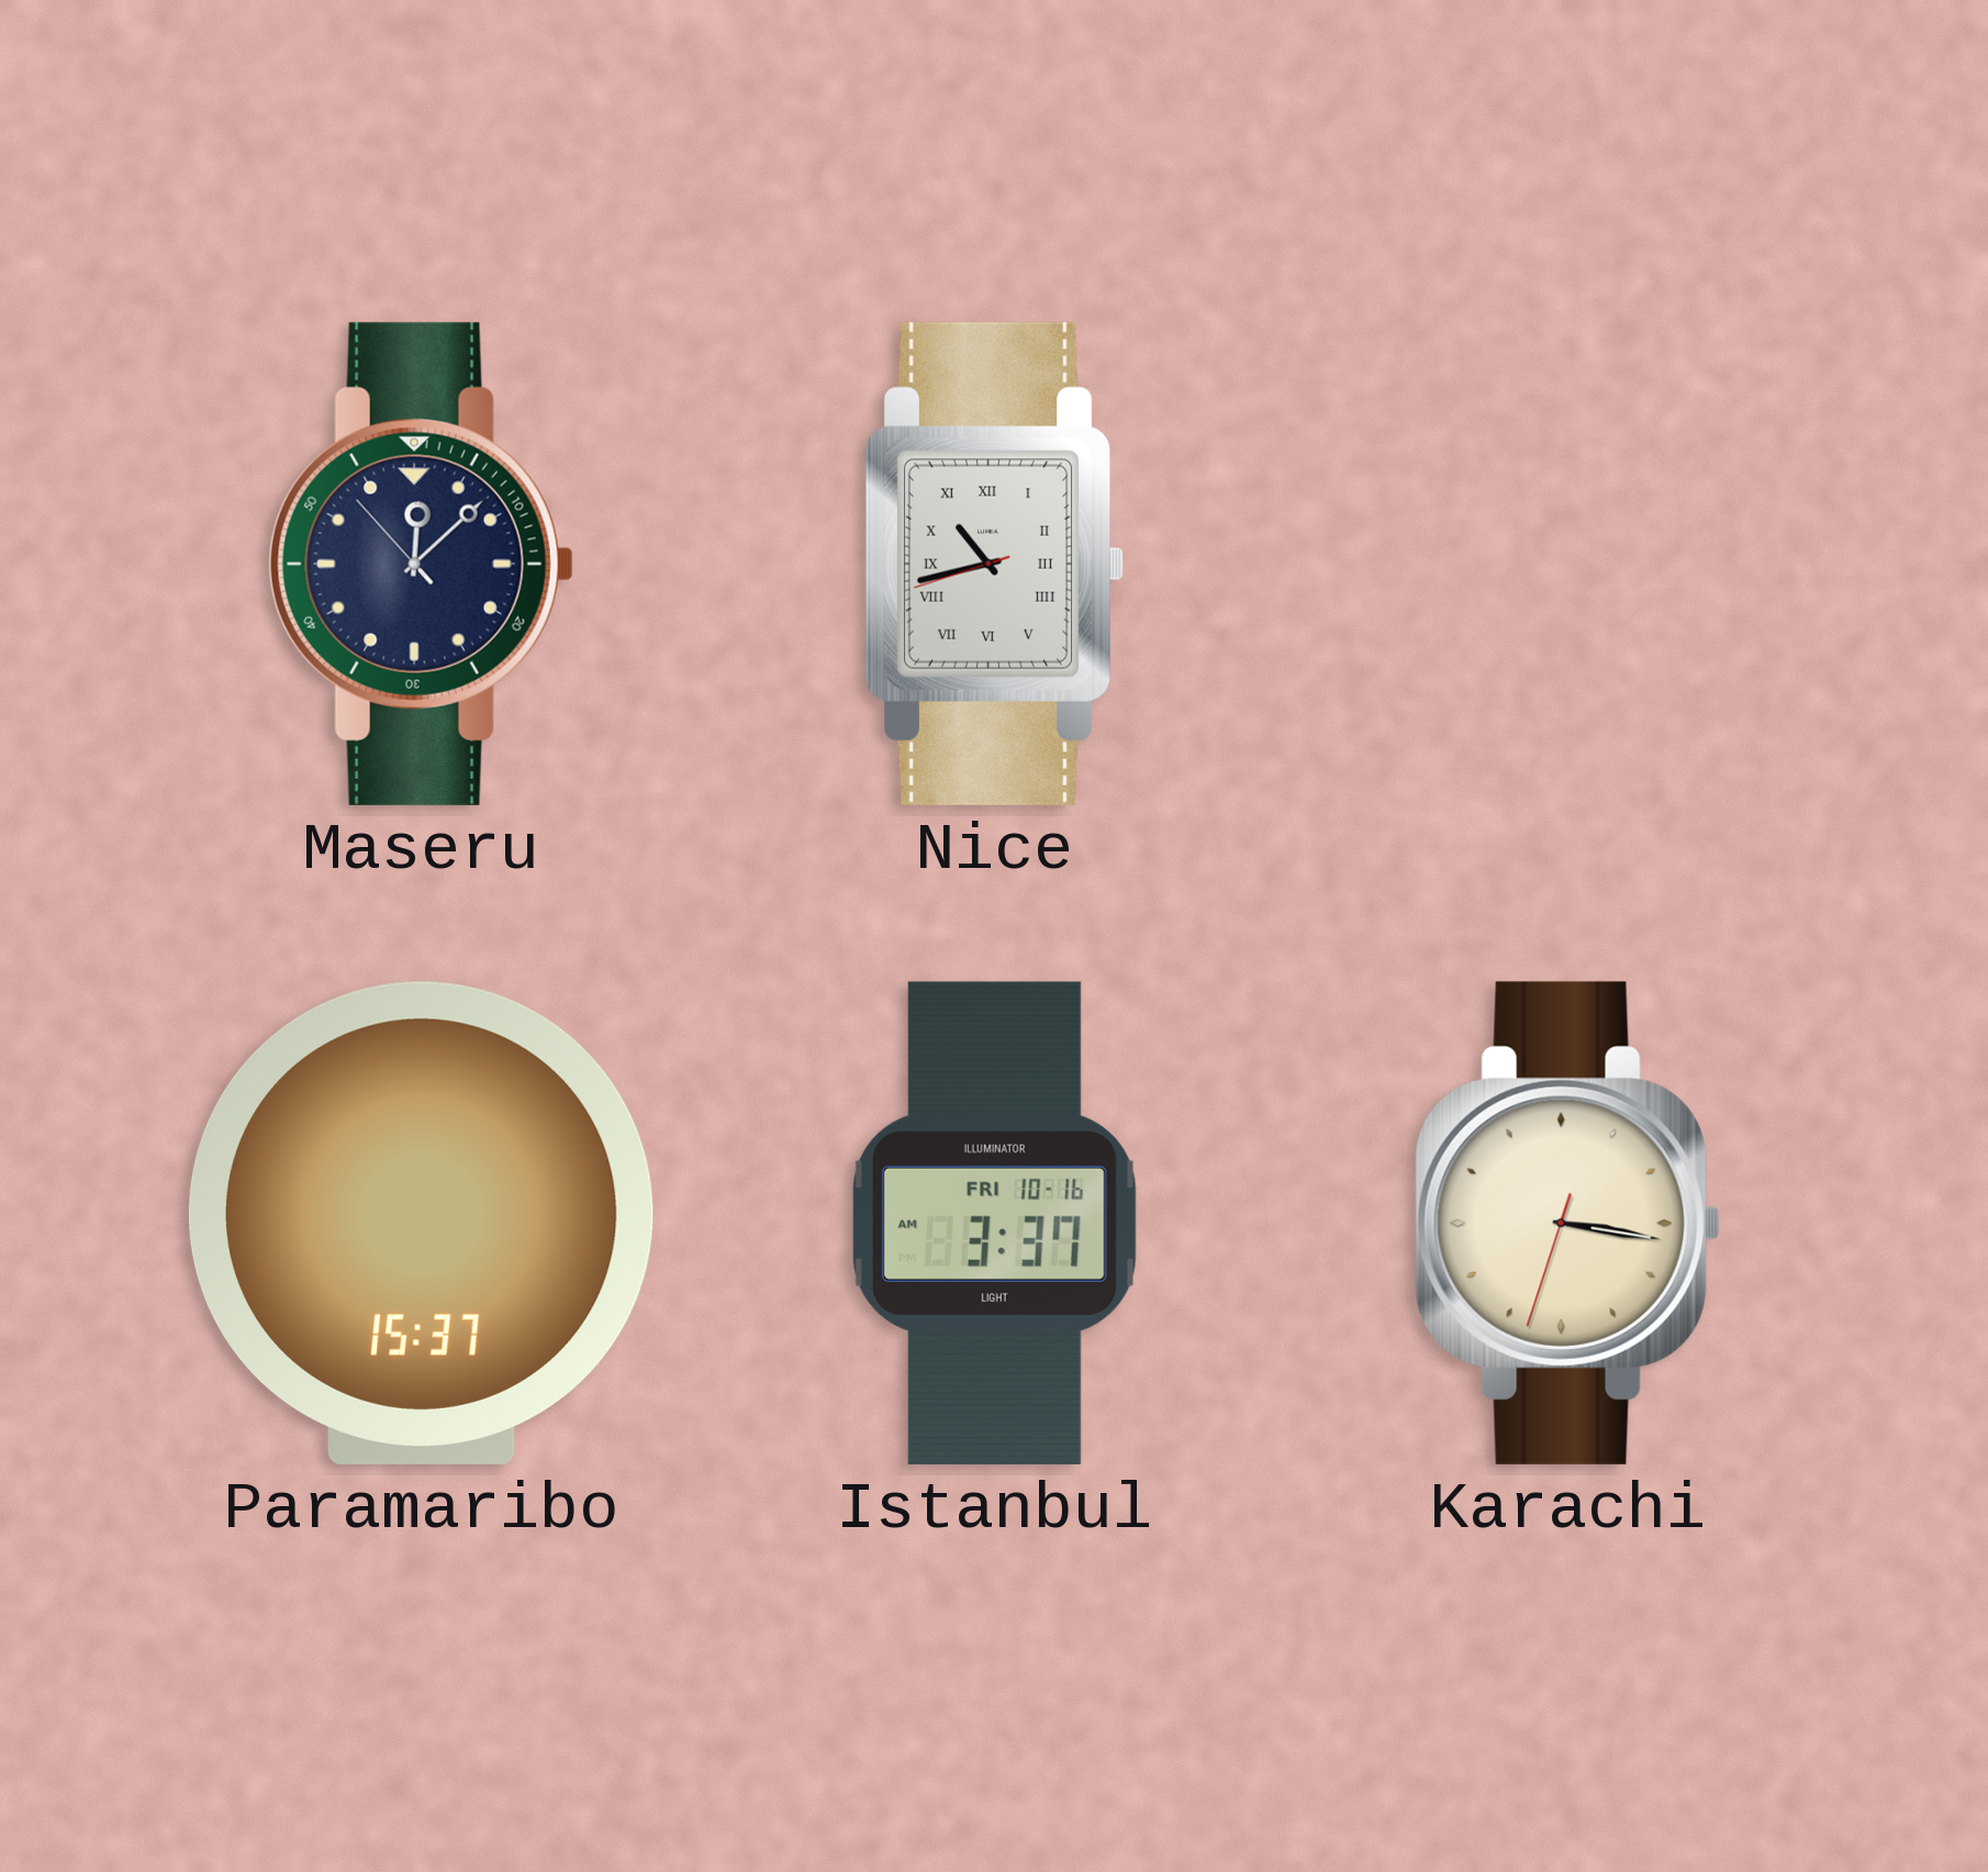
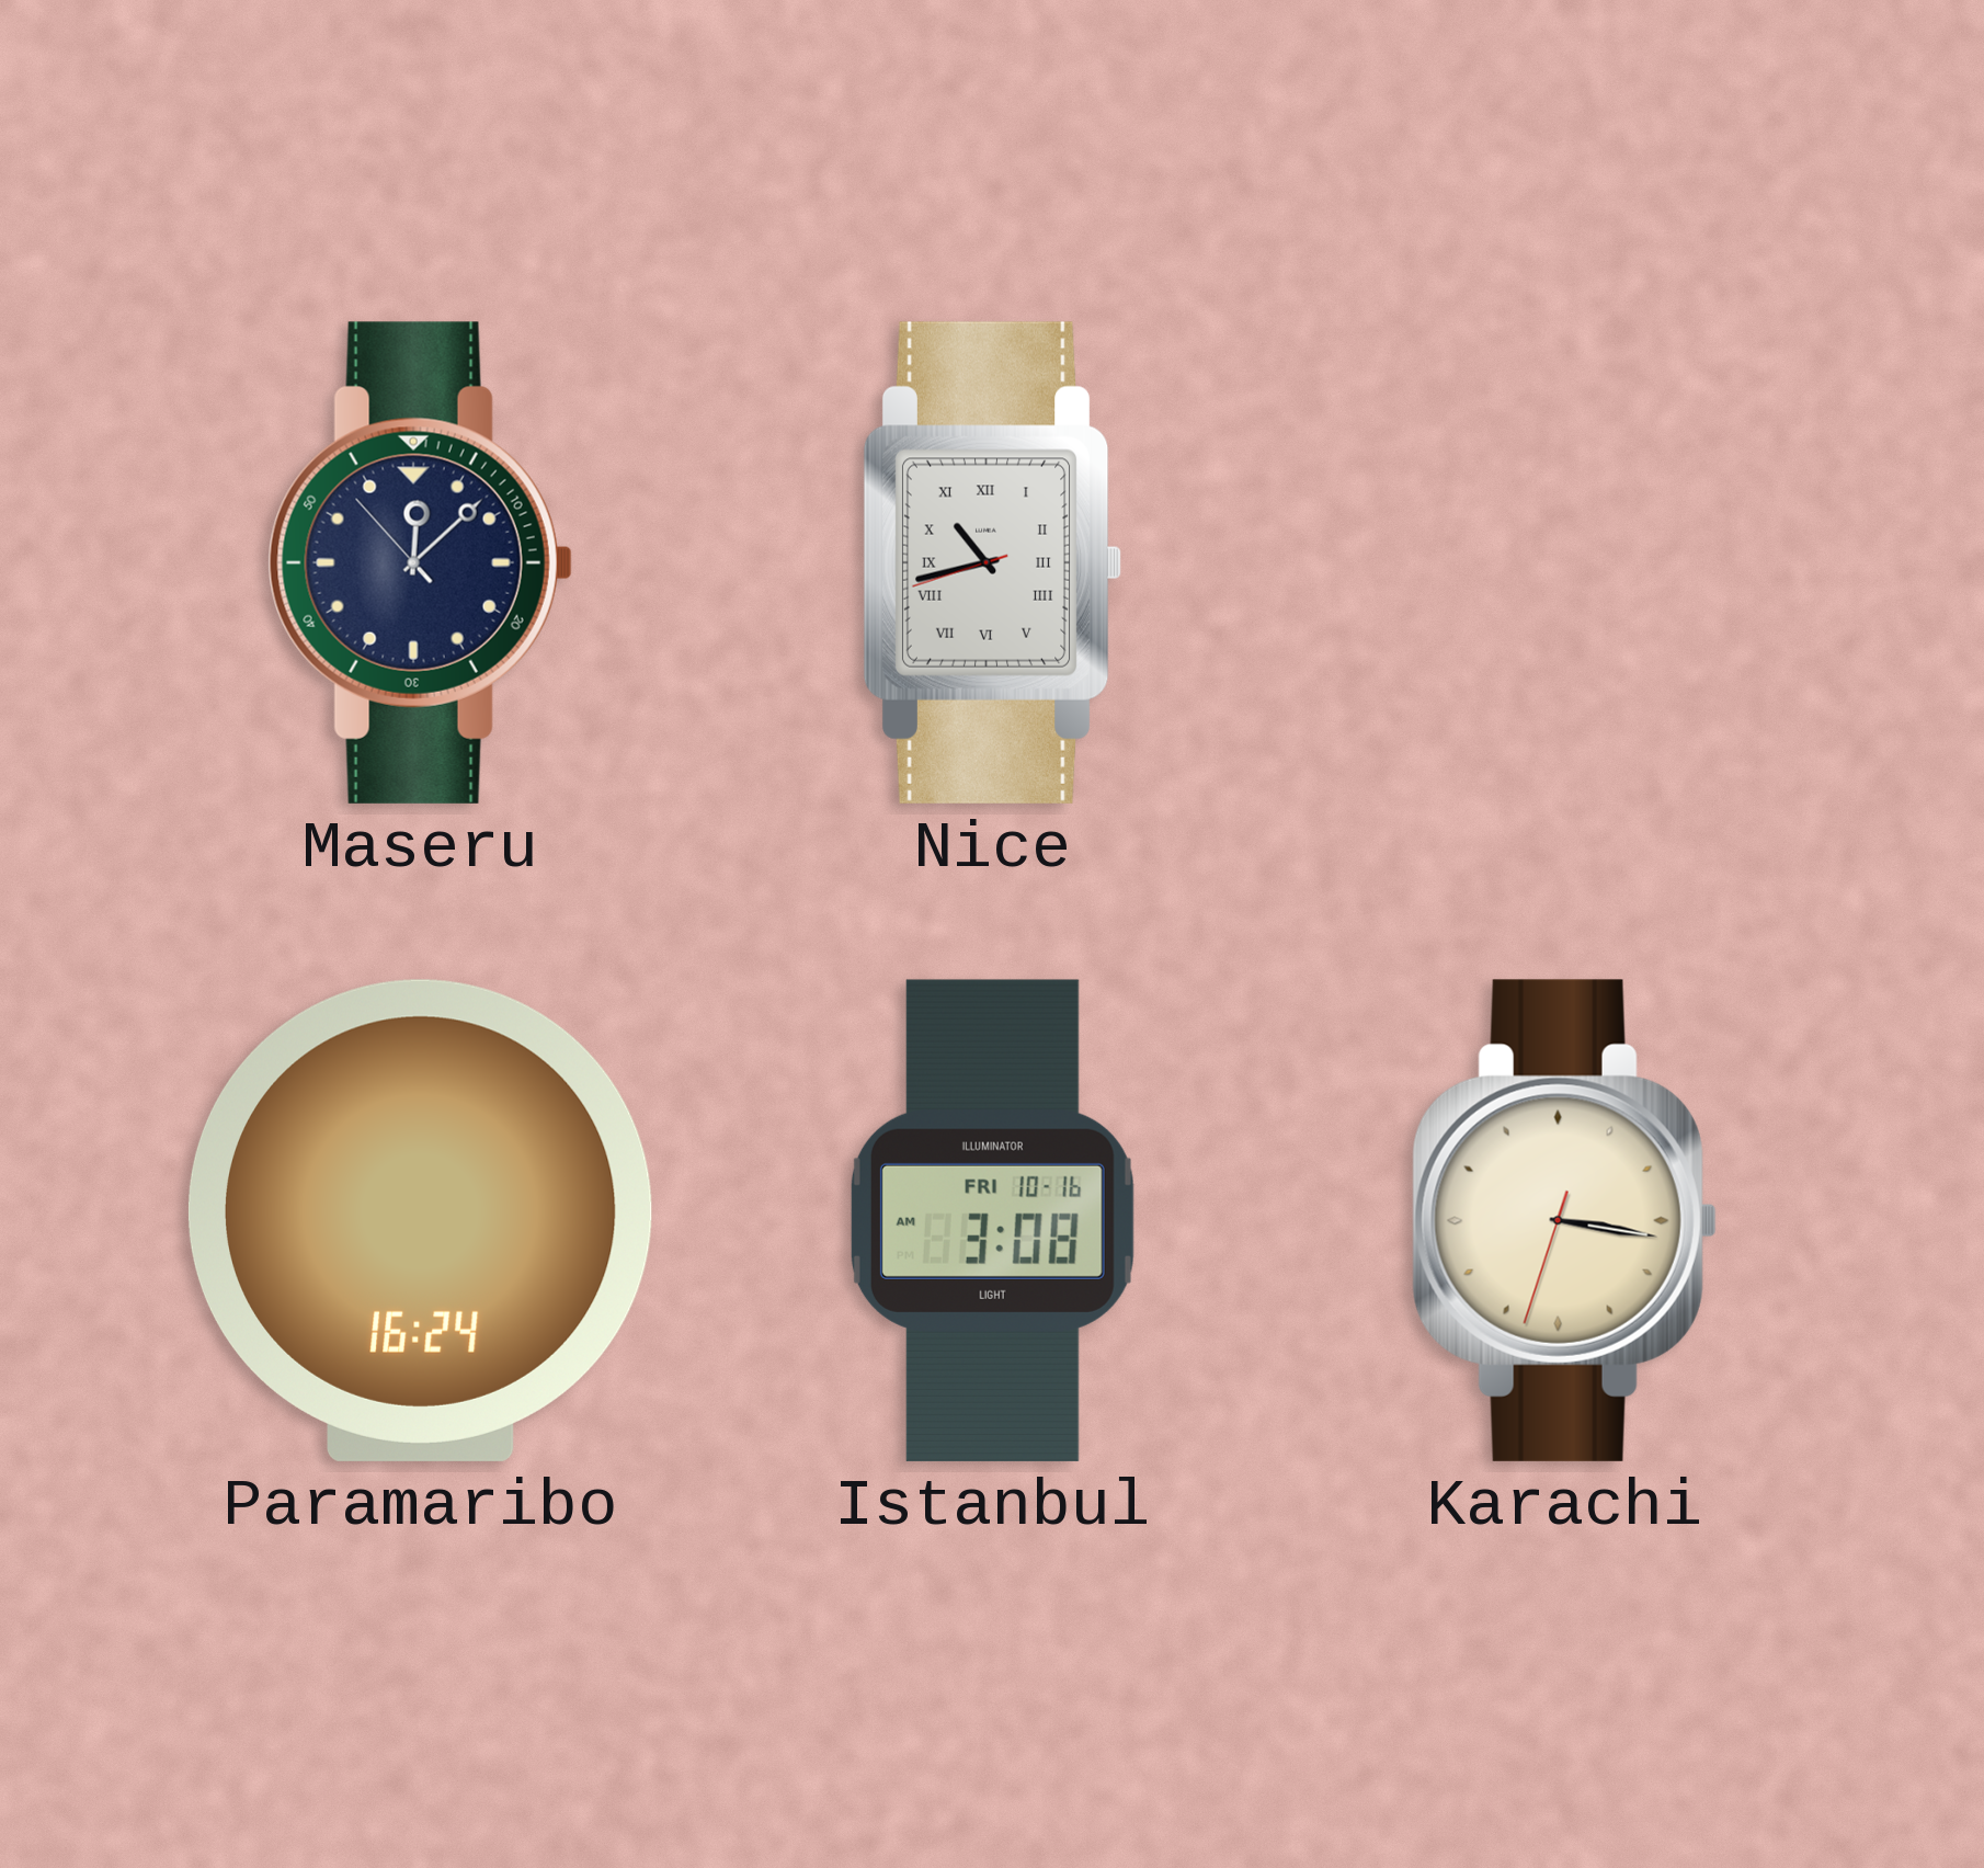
Paramaribo: 15:37 -> 16:24
Istanbul: 3:37 -> 3:08
